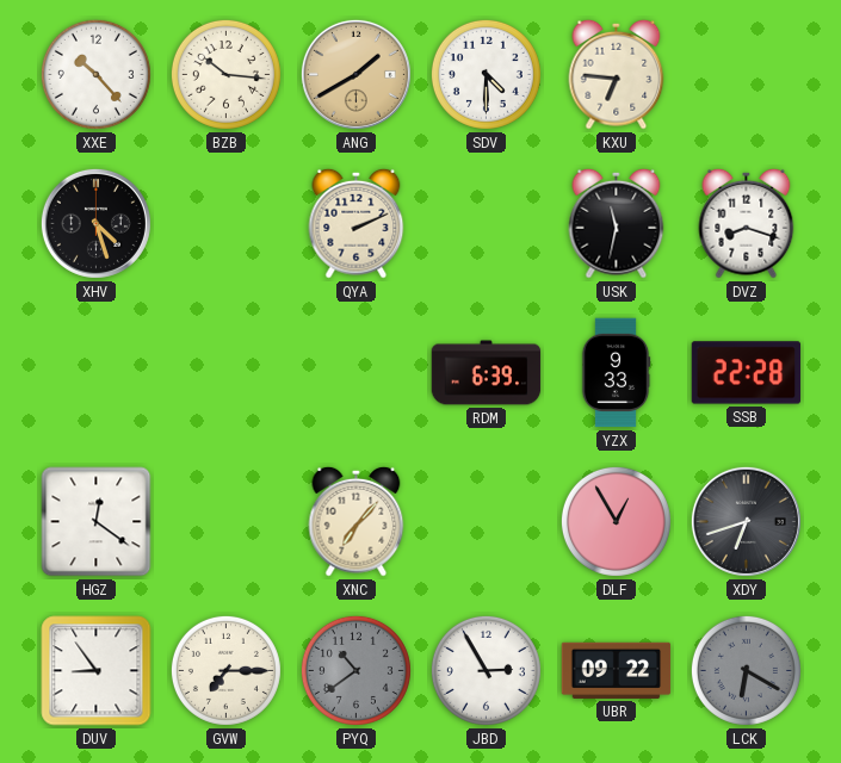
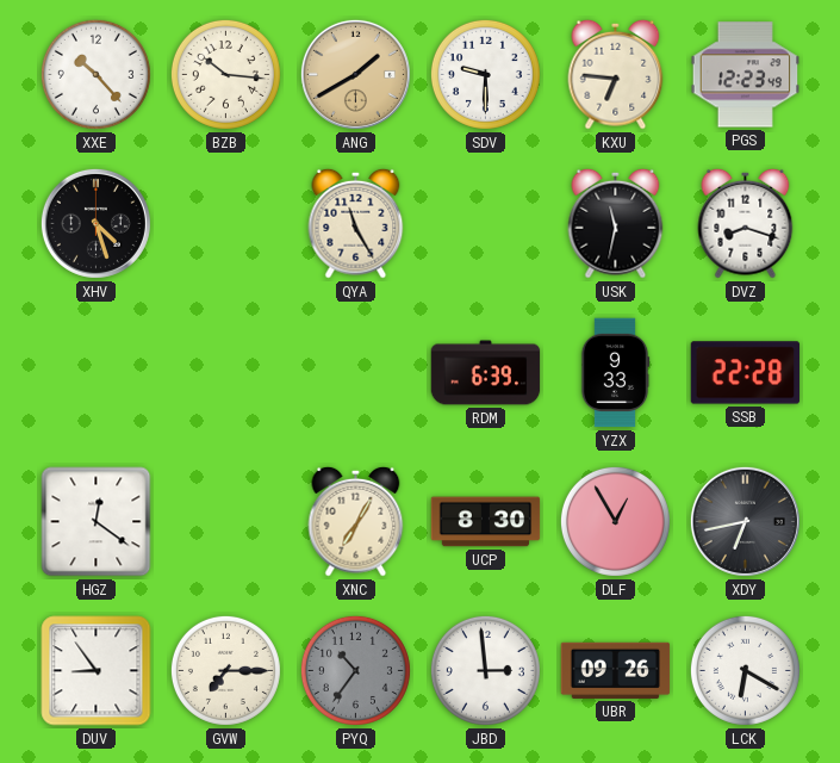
SDV: 4:30 -> 9:30
PGS: none -> 12:23
QYA: 2:11 -> 11:25
XNC: 7:07 -> 7:05
UCP: none -> 8:30
XDY: 6:42 -> 6:43
PYQ: 10:39 -> 10:36
JBD: 2:55 -> 2:59
UBR: 09:22 -> 09:26
LCK dial: grey -> white
